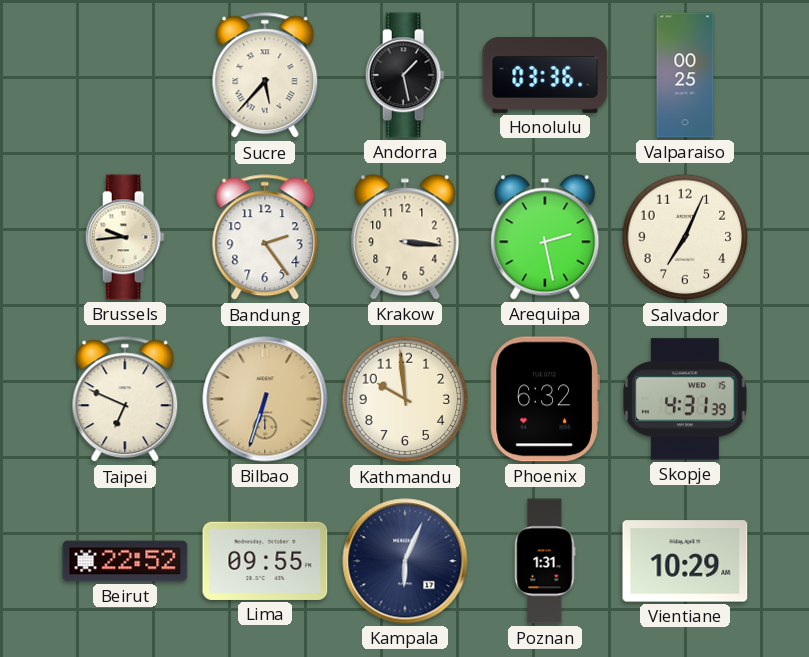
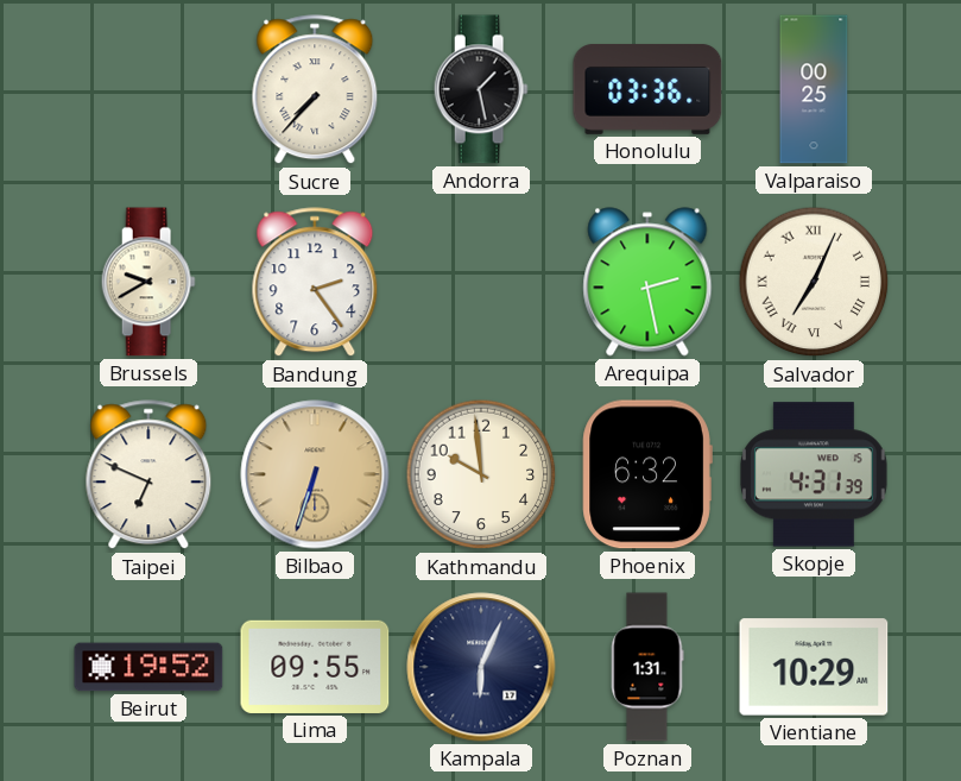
Sucre: 5:37 -> 7:37
Brussels: 9:44 -> 9:40
Krakow: 3:16 -> none
Salvador numerals: Arabic -> Roman
Beirut: 22:52 -> 19:52
